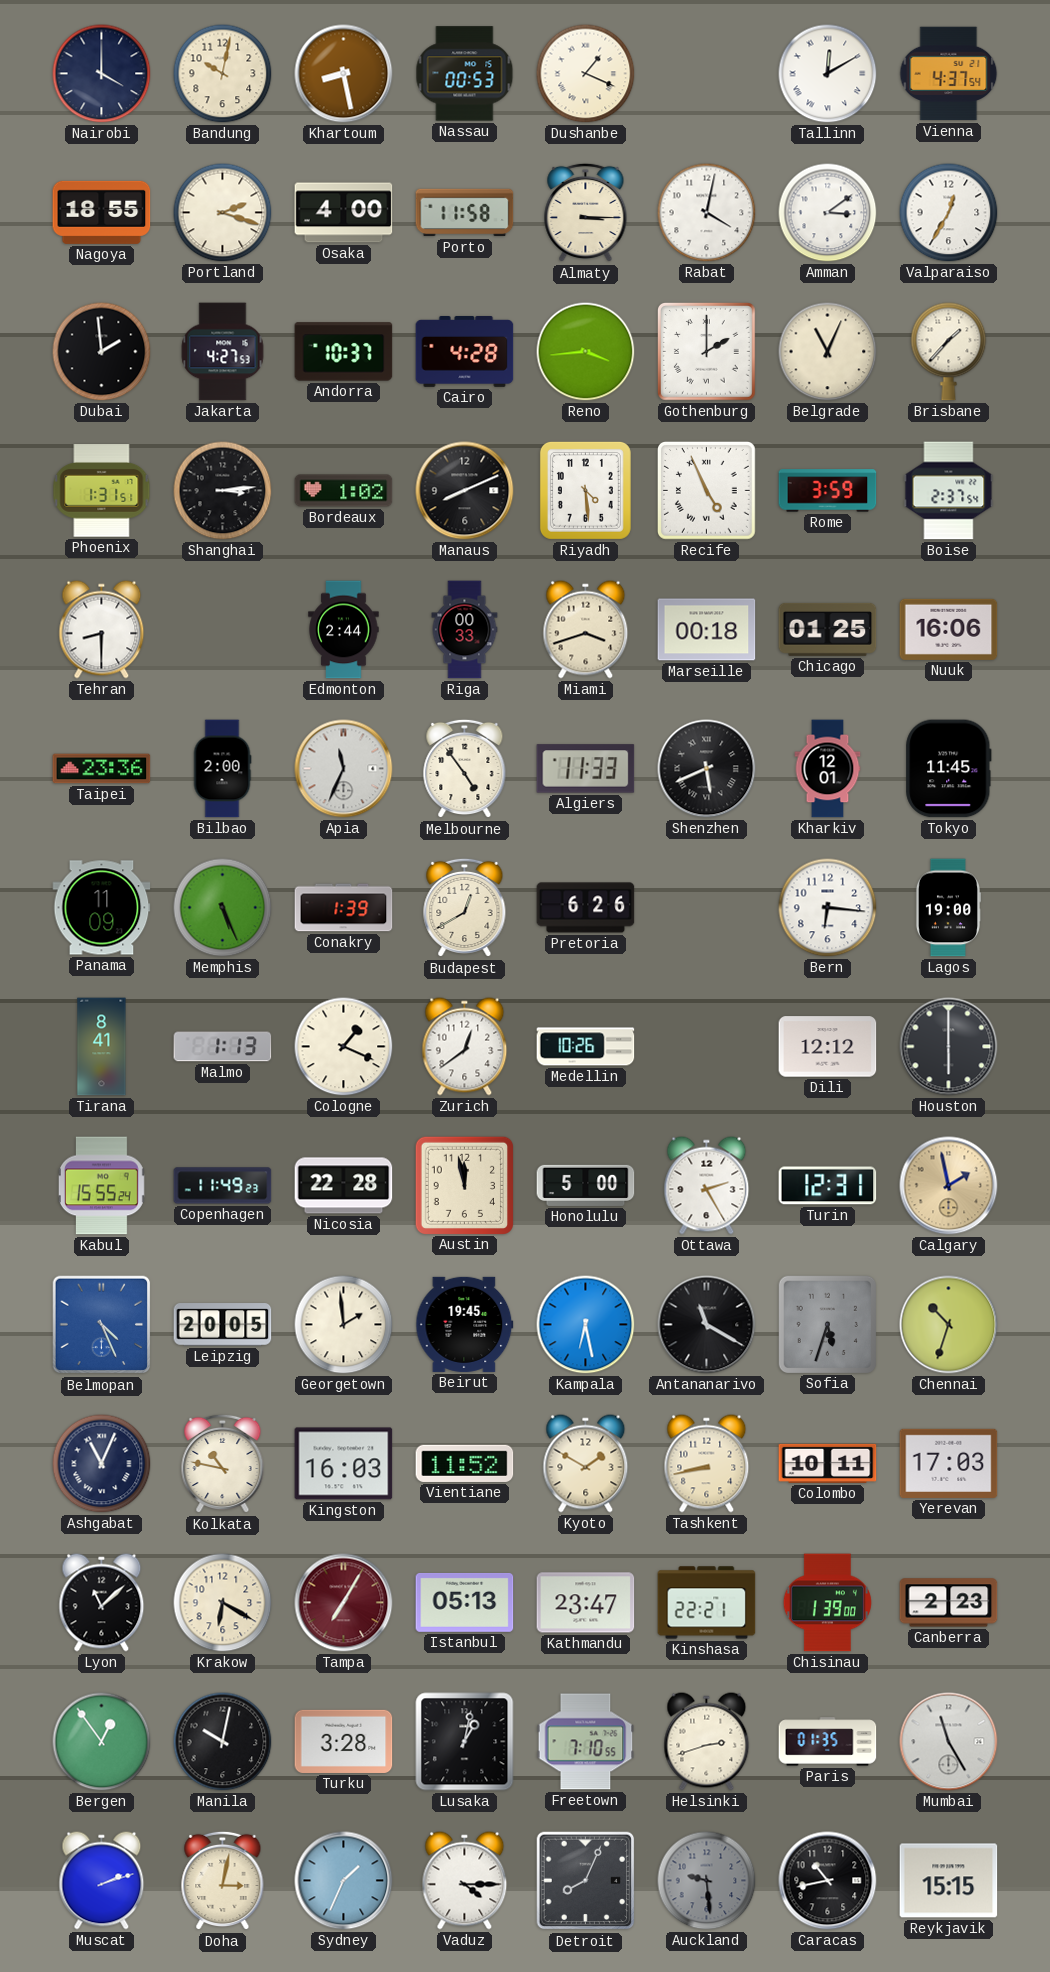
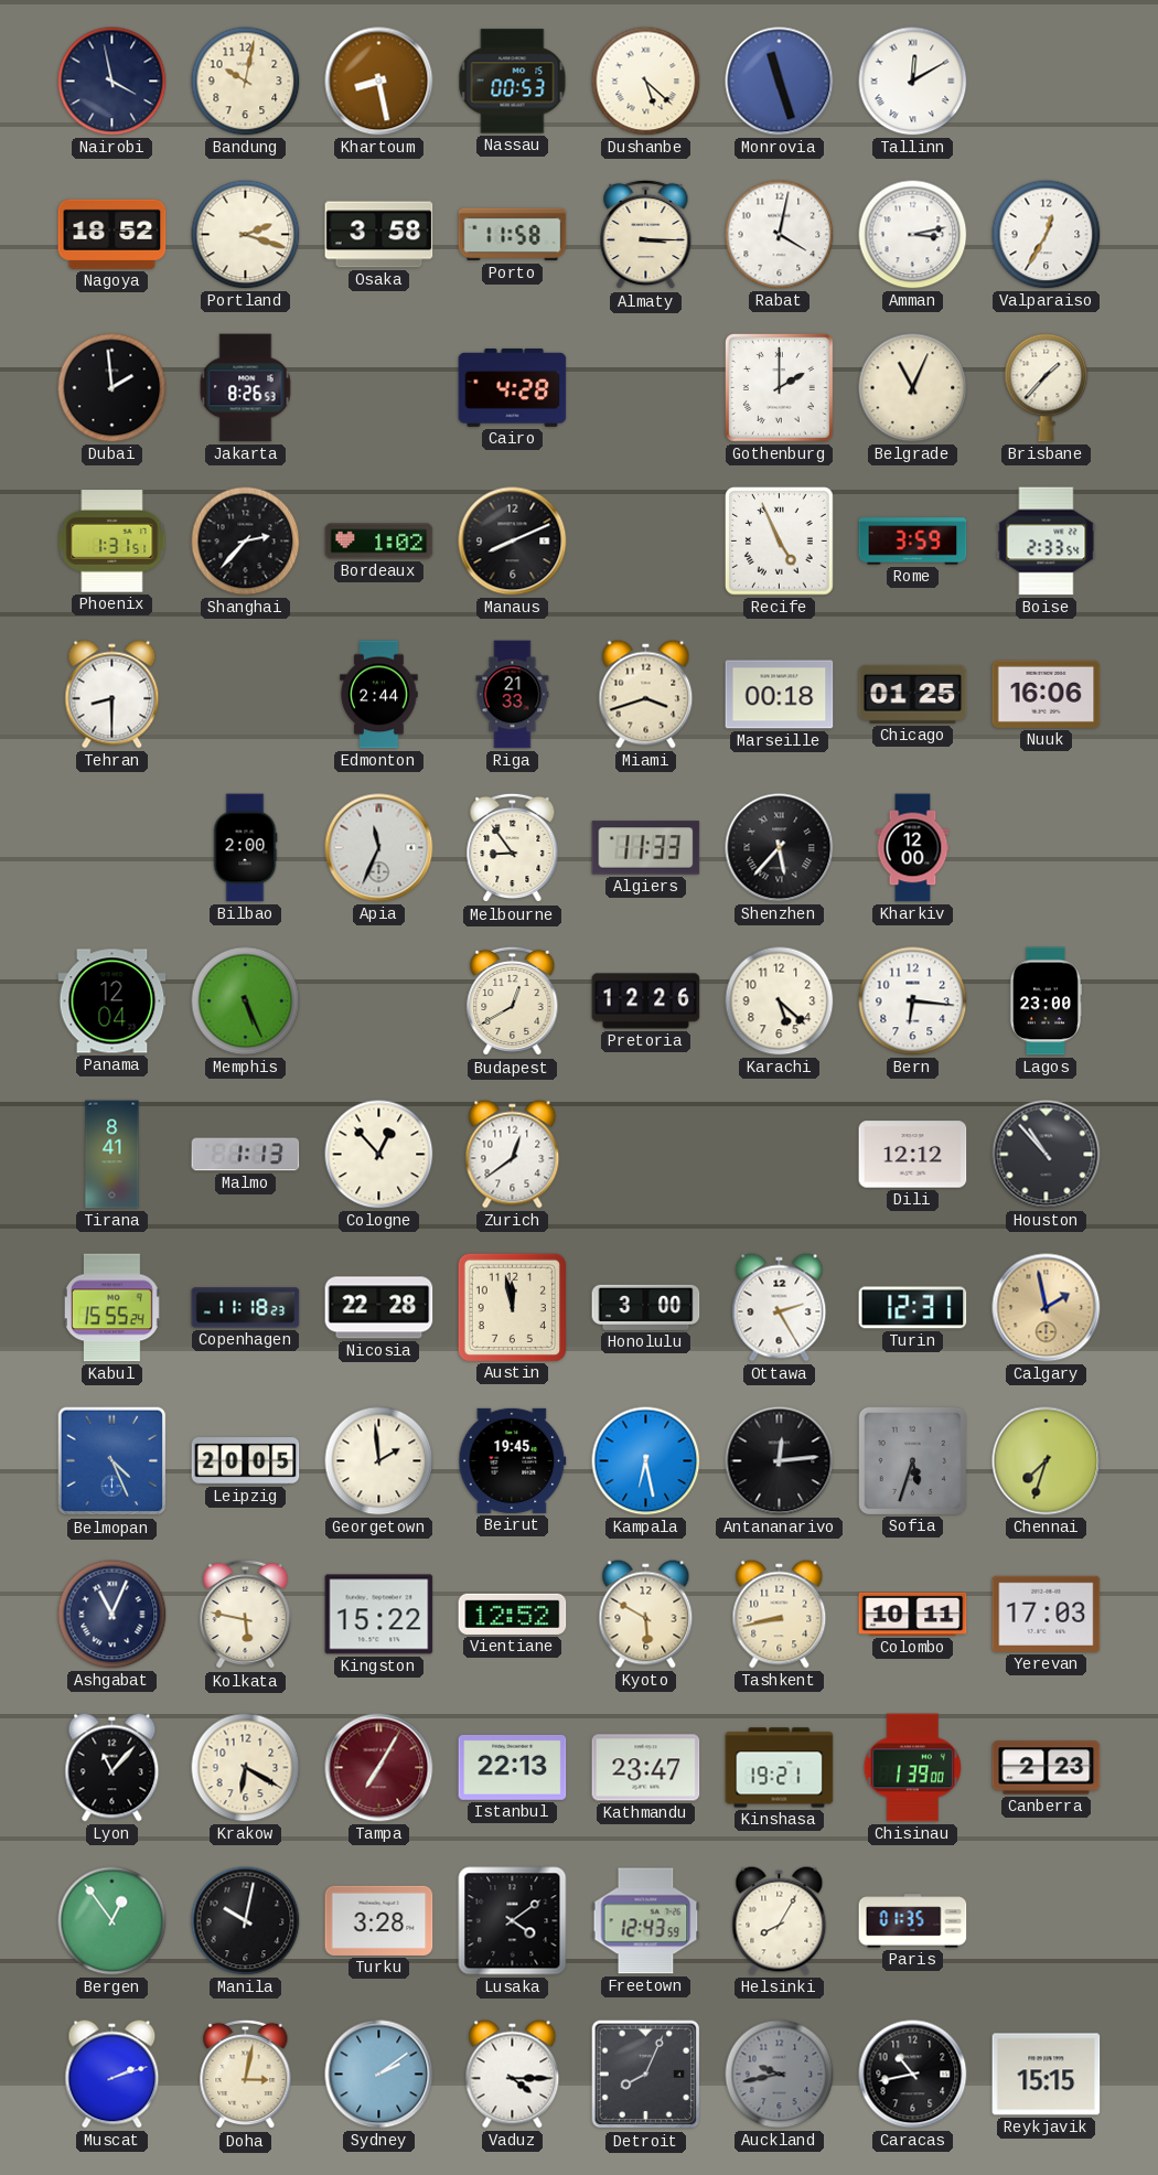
Nairobi: 4:00 -> 3:58
Dushanbe: 1:19 -> 5:22
Monrovia: none -> 11:27
Vienna: 4:37 -> none
Nagoya: 18:55 -> 18:52
Osaka: 4:00 -> 3:58
Amman: 3:09 -> 3:13
Jakarta: 4:27 -> 8:26
Andorra: 10:37 -> none
Reno: 3:44 -> none
Shanghai: 3:14 -> 2:37
Riyadh: 4:29 -> none
Boise: 2:37 -> 2:33
Riga: 00:33 -> 21:33
Taipei: 23:36 -> none
Melbourne: 4:54 -> 8:54
Shenzhen: 5:41 -> 5:37
Kharkiv: 12:01 -> 12:00
Tokyo: 11:45 -> none
Panama: 11:09 -> 12:04
Conakry: 1:39 -> none
Pretoria: 6:26 -> 12:26
Karachi: none -> 5:22
Lagos: 19:00 -> 23:00
Cologne: 1:19 -> 12:53
Medellin: 10:26 -> none
Houston: 6:00 -> 10:53
Copenhagen: 11:49 -> 11:18
Honolulu: 5:00 -> 3:00
Antananarivo: 11:20 -> 12:14
Chennai: 10:33 -> 7:33
Kolkata: 10:47 -> 5:47
Kingston: 16:03 -> 15:22
Vientiane: 11:52 -> 12:52
Kyoto: 1:50 -> 5:50
Lyon: 11:08 -> 11:07
Istanbul: 05:13 -> 22:13
Kinshasa: 22:21 -> 19:21
Lusaka: 1:02 -> 4:09
Freetown: 7:10 -> 12:43
Helsinki: 2:42 -> 8:05
Mumbai: 11:25 -> none
Sydney: 1:34 -> 2:09
Auckland: 9:29 -> 9:43
